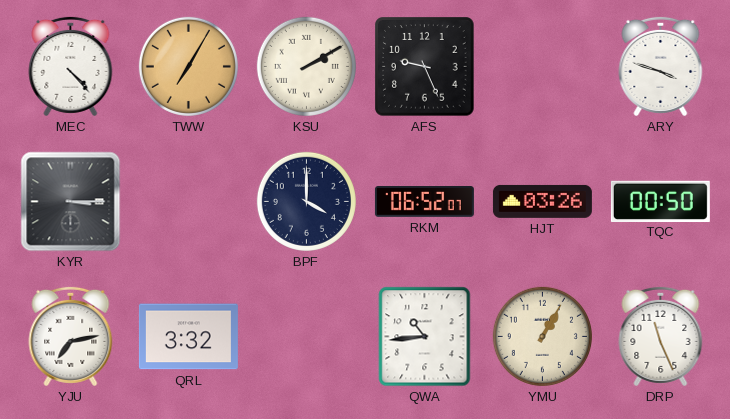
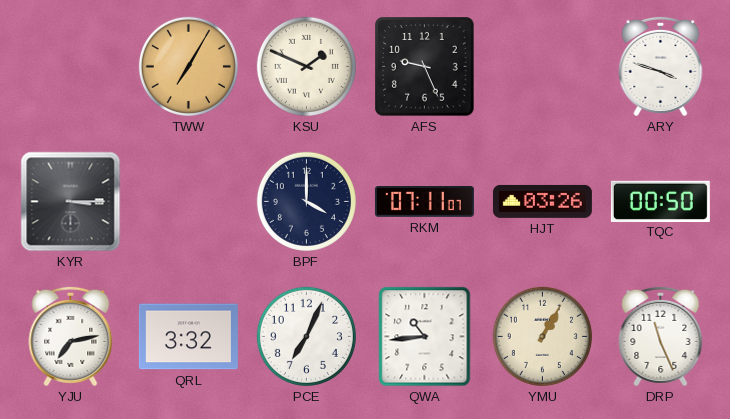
MEC: 4:23 -> none
KSU: 2:10 -> 1:49
RKM: 06:52 -> 07:11
PCE: none -> 7:04
